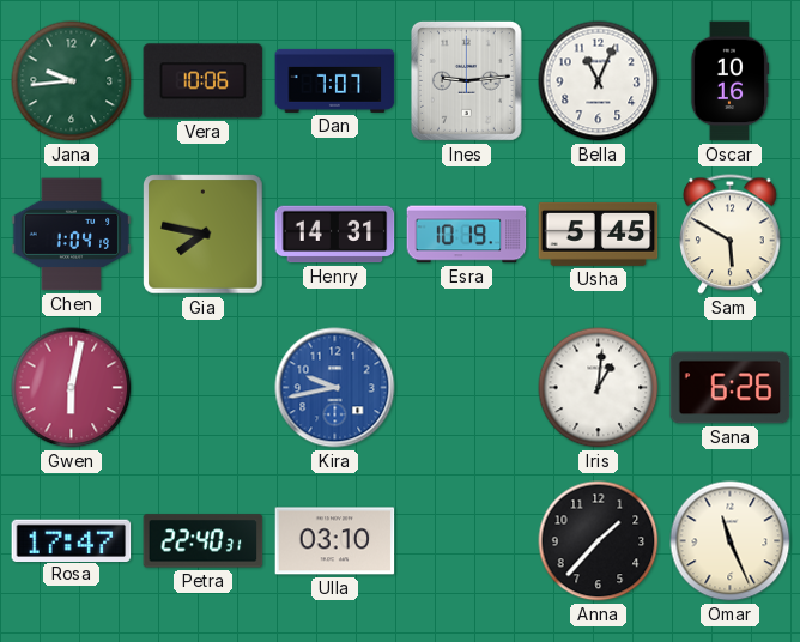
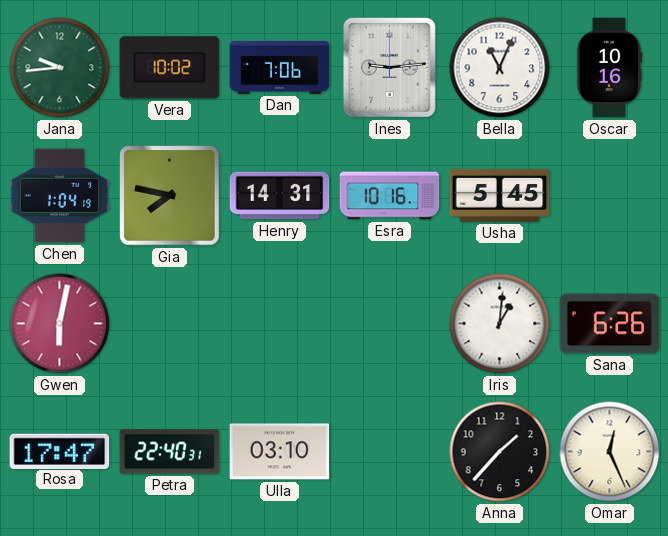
Vera: 10:06 -> 10:02
Dan: 7:07 -> 7:06
Esra: 10:19 -> 10:16
Sam: 5:50 -> none
Kira: 9:43 -> none
Omar: 11:26 -> 12:26
